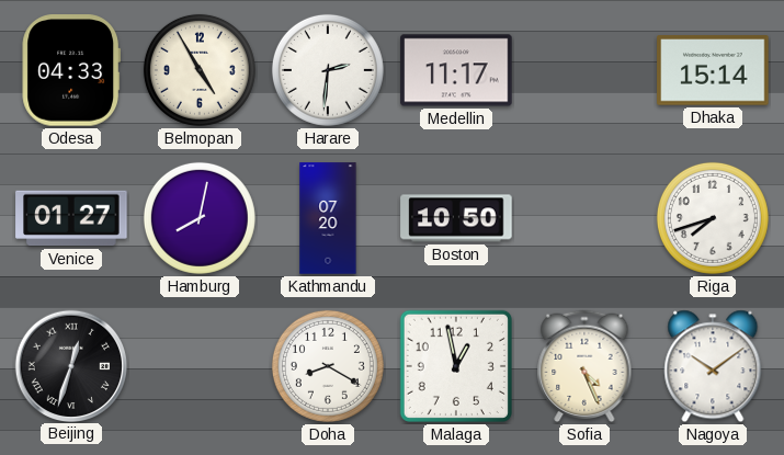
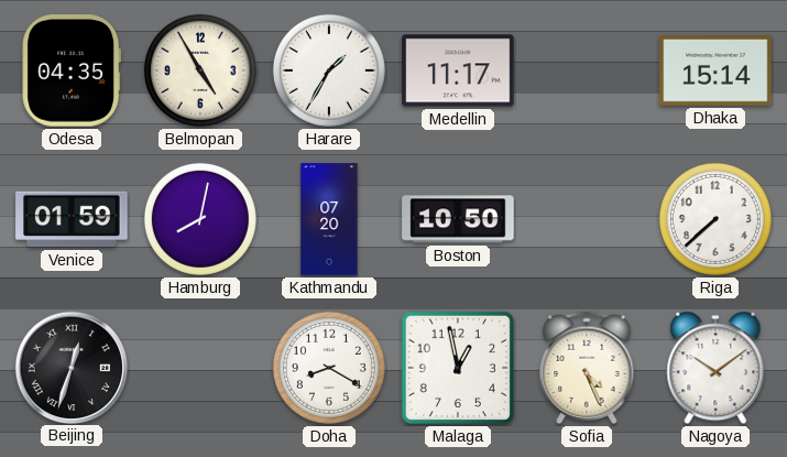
Odesa: 04:33 -> 04:35
Harare: 2:31 -> 1:35
Venice: 01:27 -> 01:59
Riga: 7:42 -> 7:38
